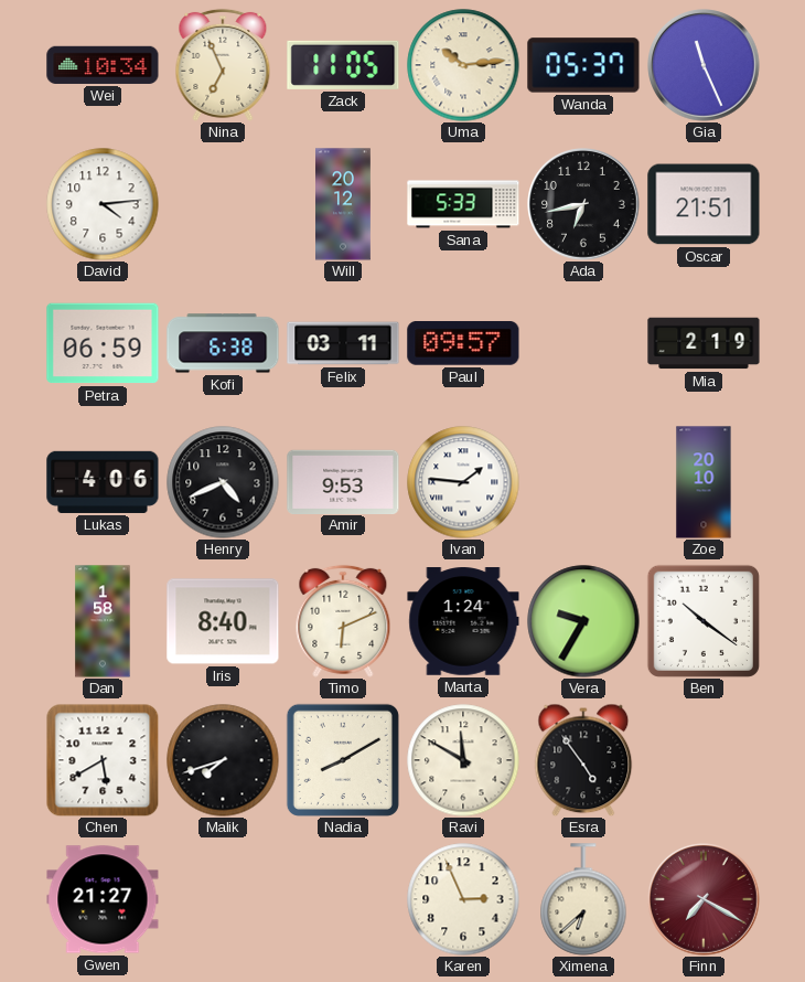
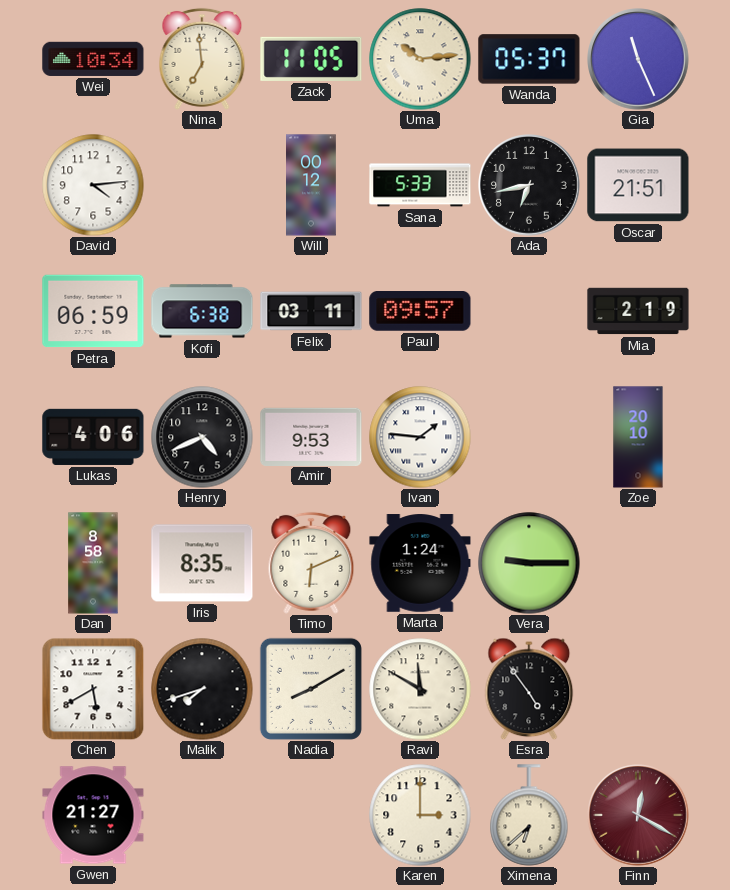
Nina: 6:56 -> 6:59
Will: 20:12 -> 00:12
Dan: 1:58 -> 8:58
Iris: 8:40 -> 8:35
Vera: 9:35 -> 9:15
Ben: 10:21 -> none
Karen: 2:56 -> 3:00
Finn: 7:20 -> 12:20
